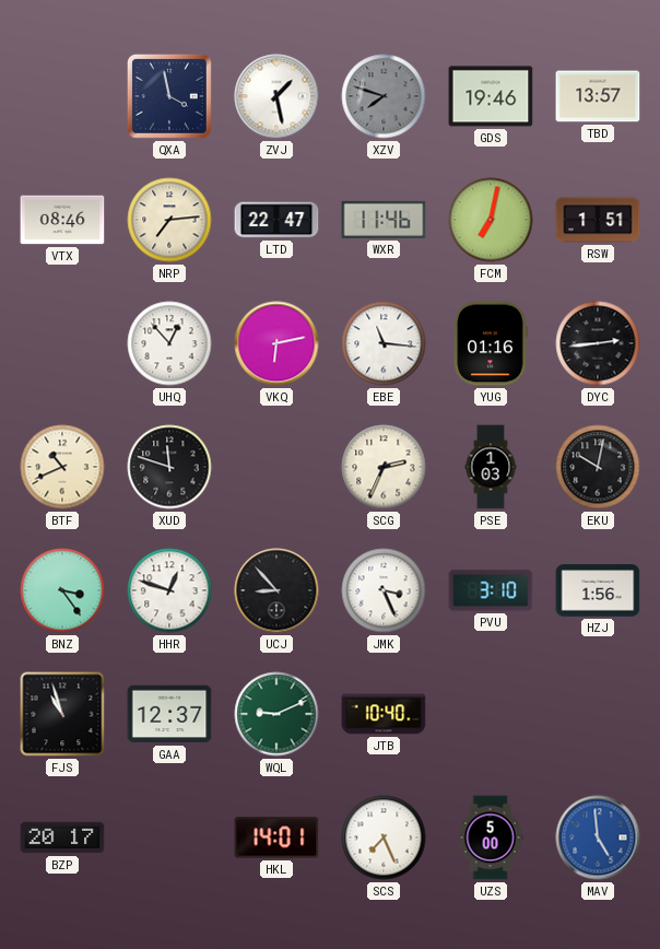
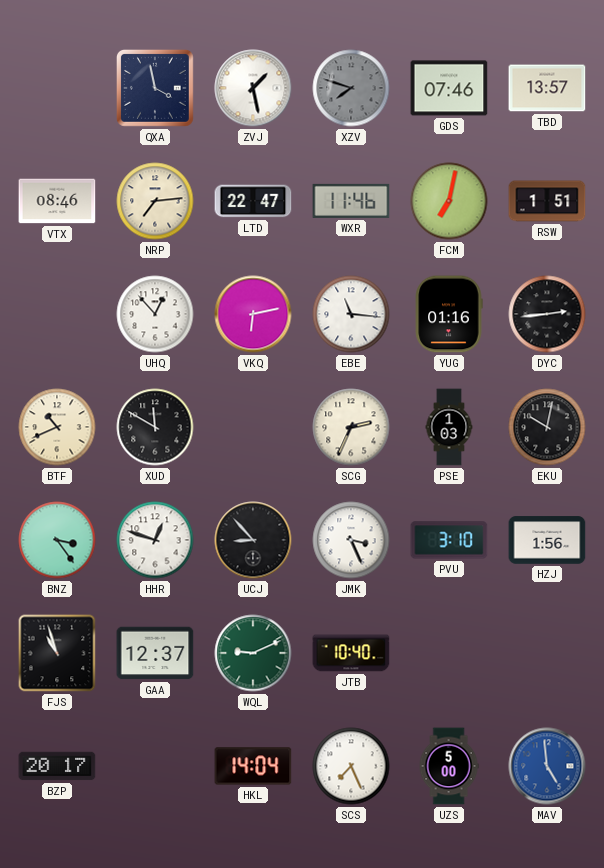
GDS: 19:46 -> 07:46
XUD: 11:48 -> 11:50
HKL: 14:01 -> 14:04
